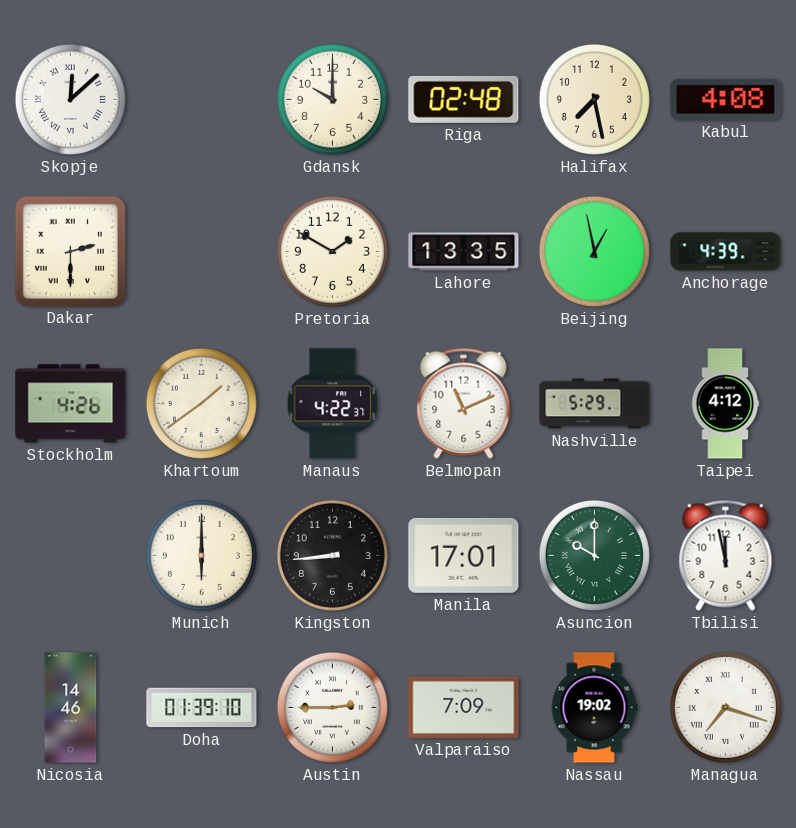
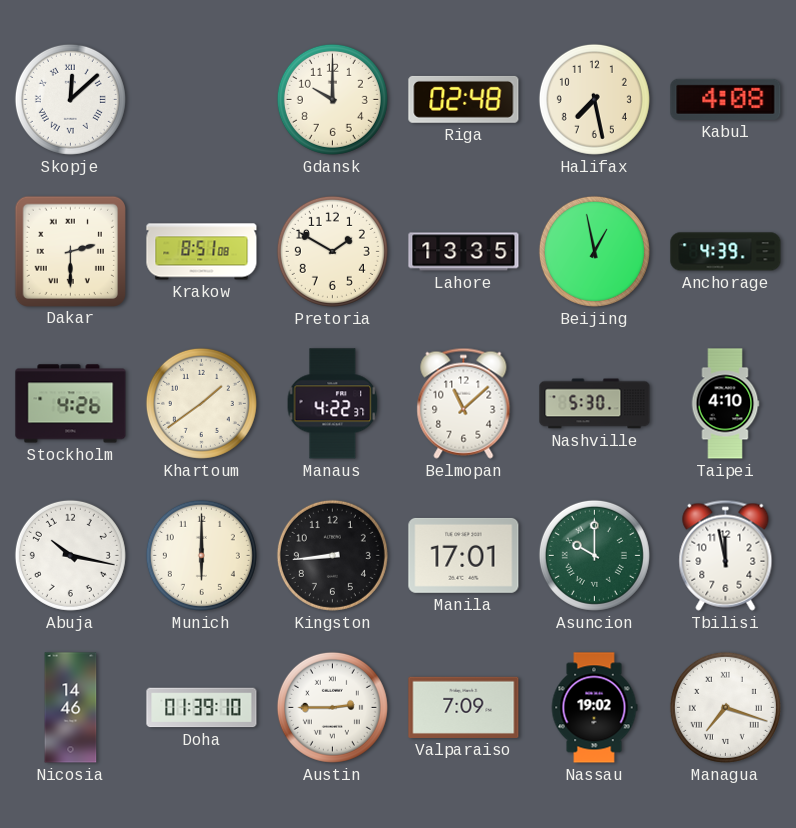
Krakow: none -> 8:51
Belmopan: 11:11 -> 11:08
Nashville: 5:29 -> 5:30
Taipei: 4:12 -> 4:10
Abuja: none -> 10:17
